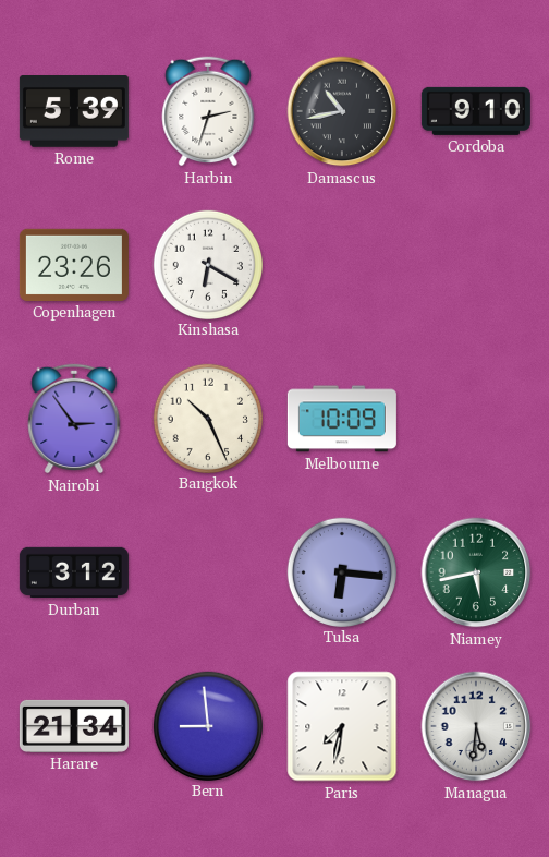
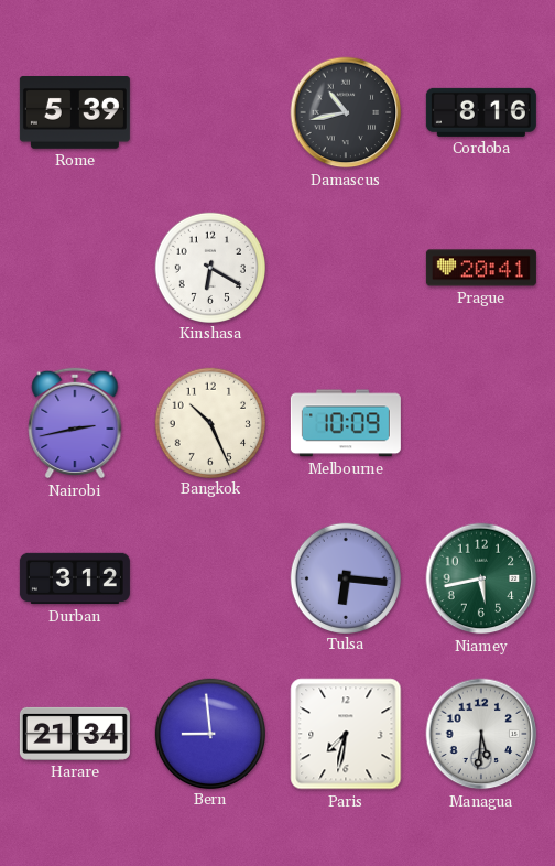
Harbin: 2:33 -> none
Cordoba: 9:10 -> 8:16
Copenhagen: 23:26 -> none
Prague: none -> 20:41
Nairobi: 2:54 -> 2:43
